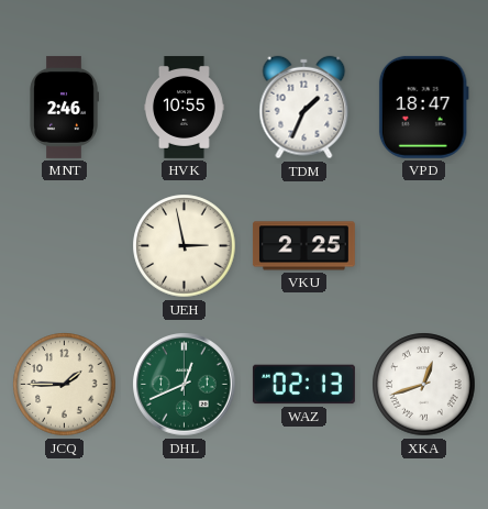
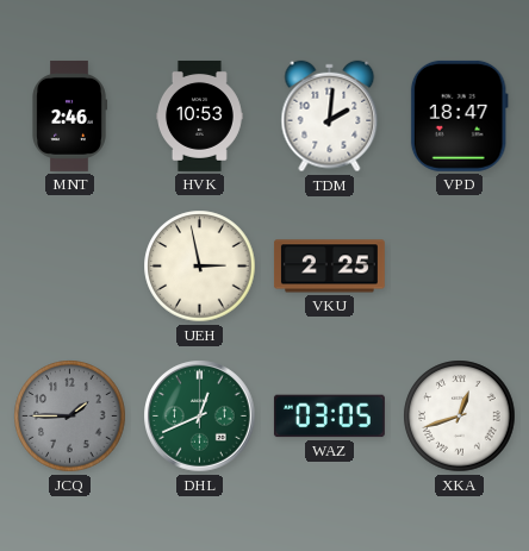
HVK: 10:55 -> 10:53
TDM: 1:34 -> 2:01
JCQ dial: cream -> grey
WAZ: 02:13 -> 03:05
